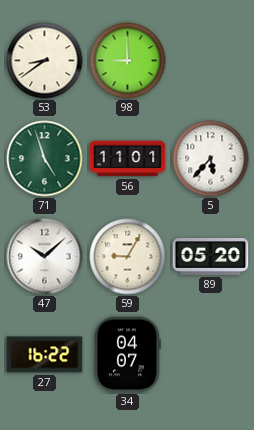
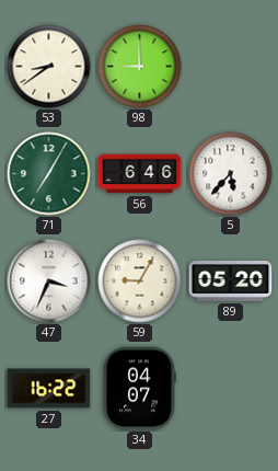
71: 4:57 -> 7:05
56: 11:01 -> 6:46
47: 10:08 -> 3:34
